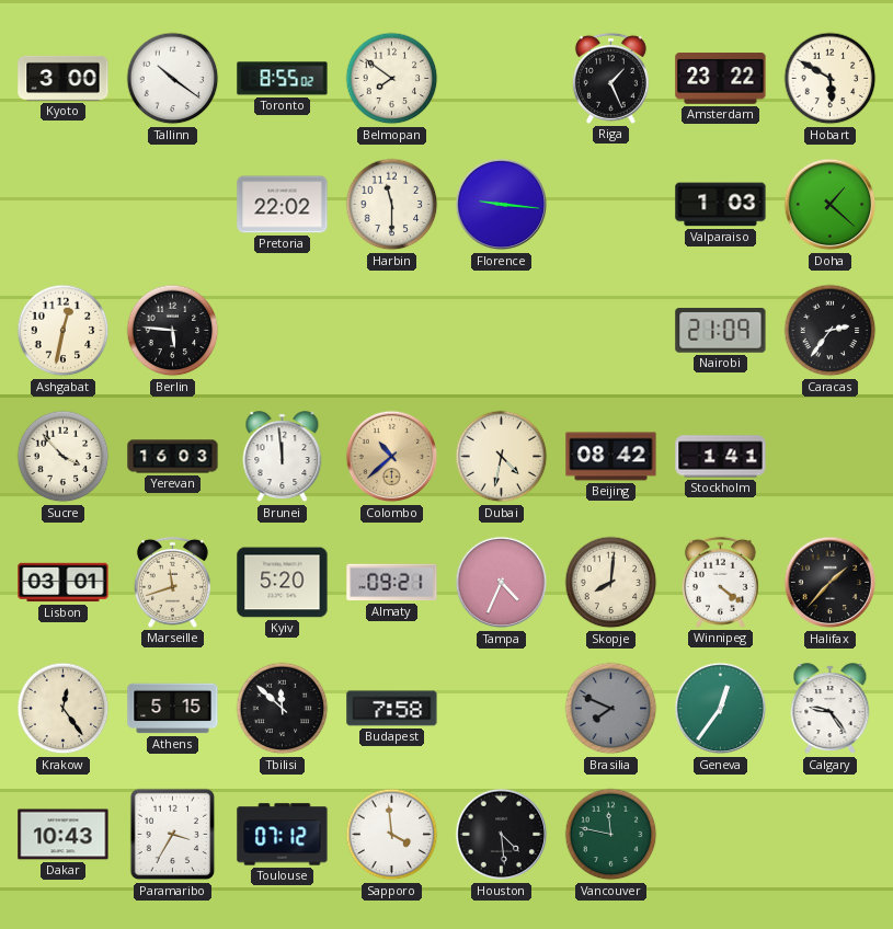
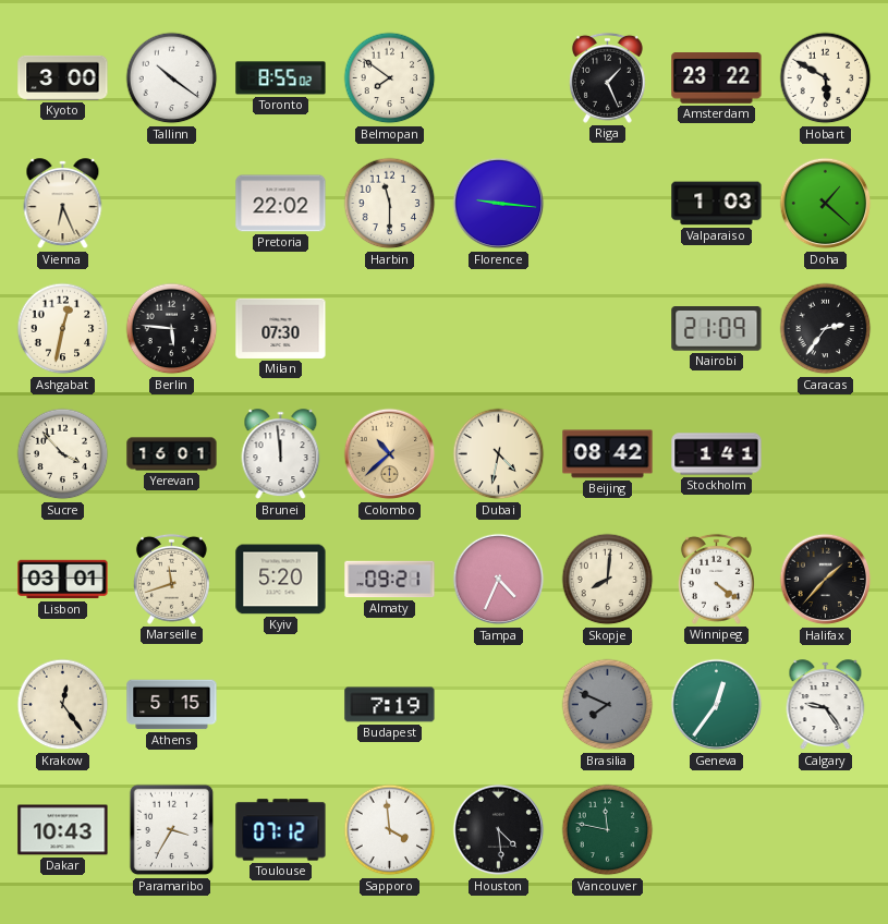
Vienna: none -> 6:26
Milan: none -> 07:30
Yerevan: 16:03 -> 16:01
Tbilisi: 11:52 -> none
Budapest: 7:58 -> 7:19
